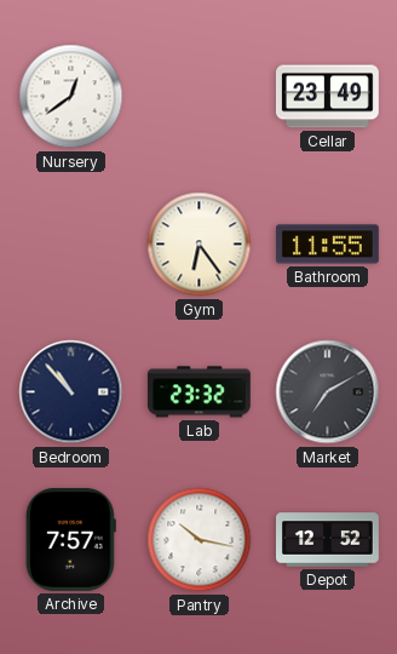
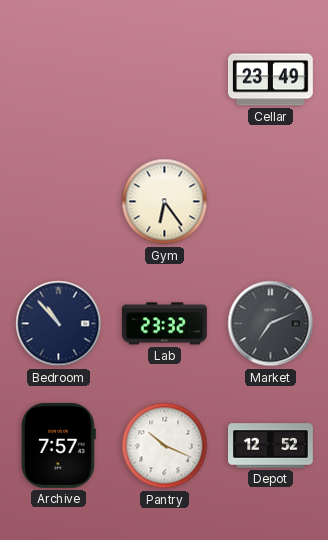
Nursery: 12:39 -> none
Bathroom: 11:55 -> none
Market: 7:10 -> 7:11
Pantry: 10:17 -> 10:19
